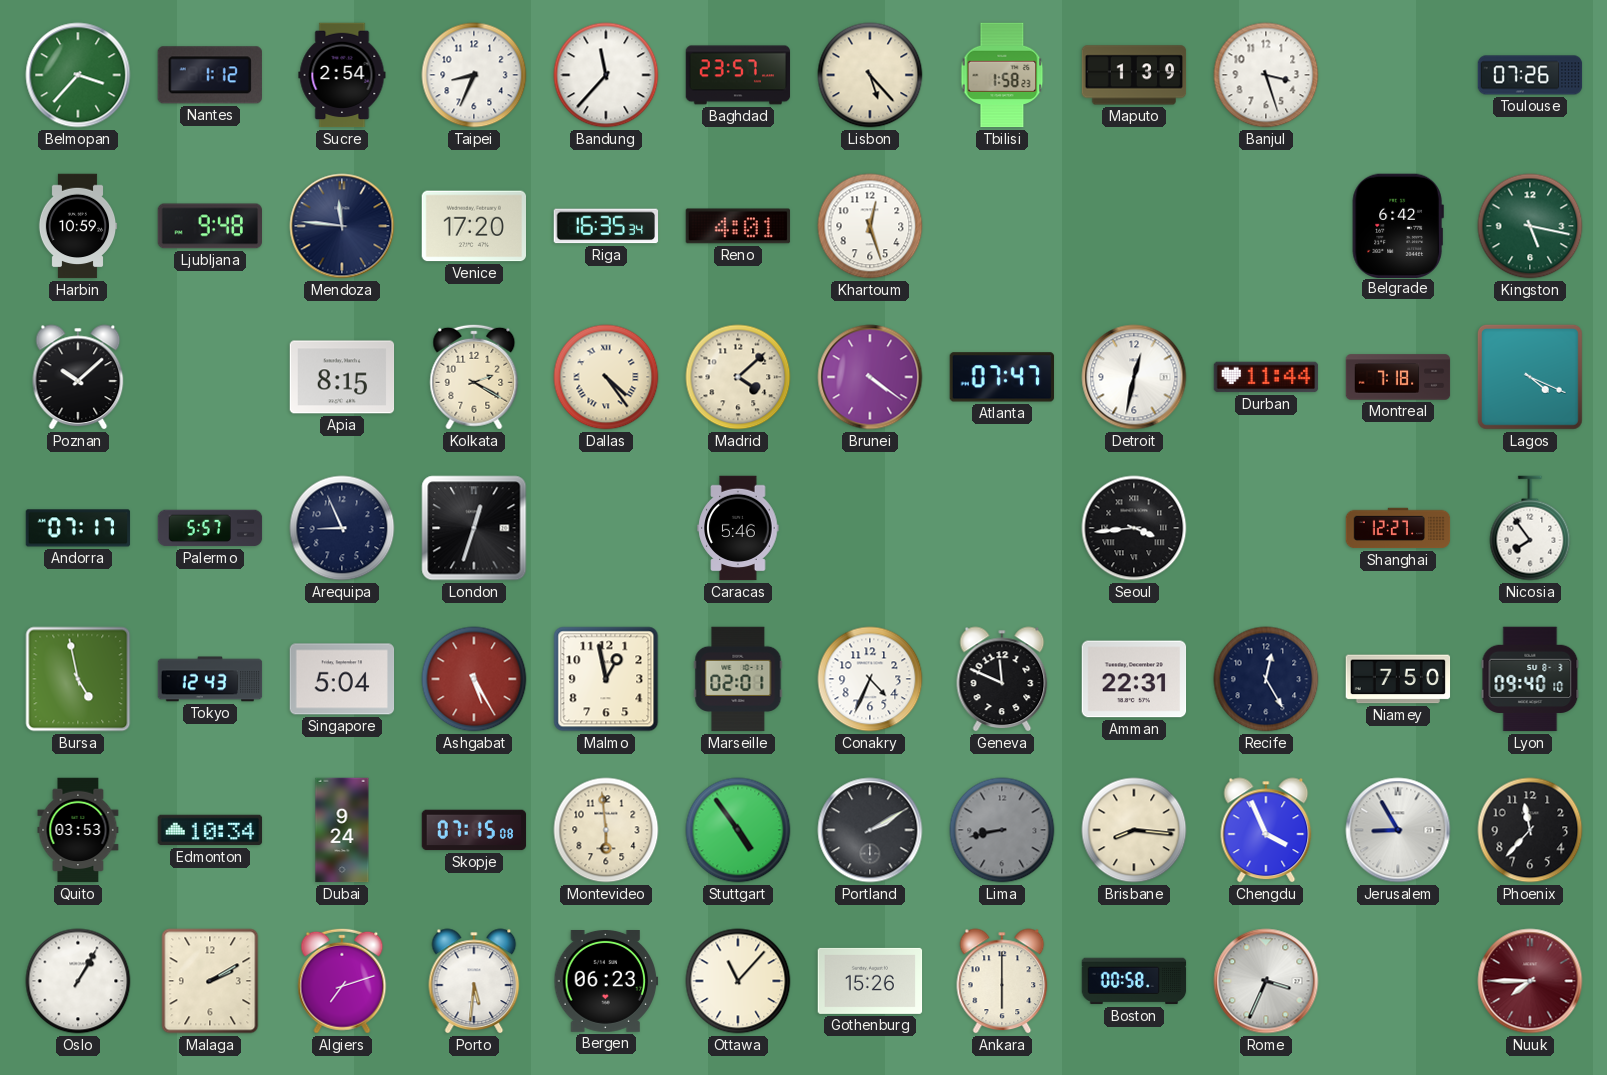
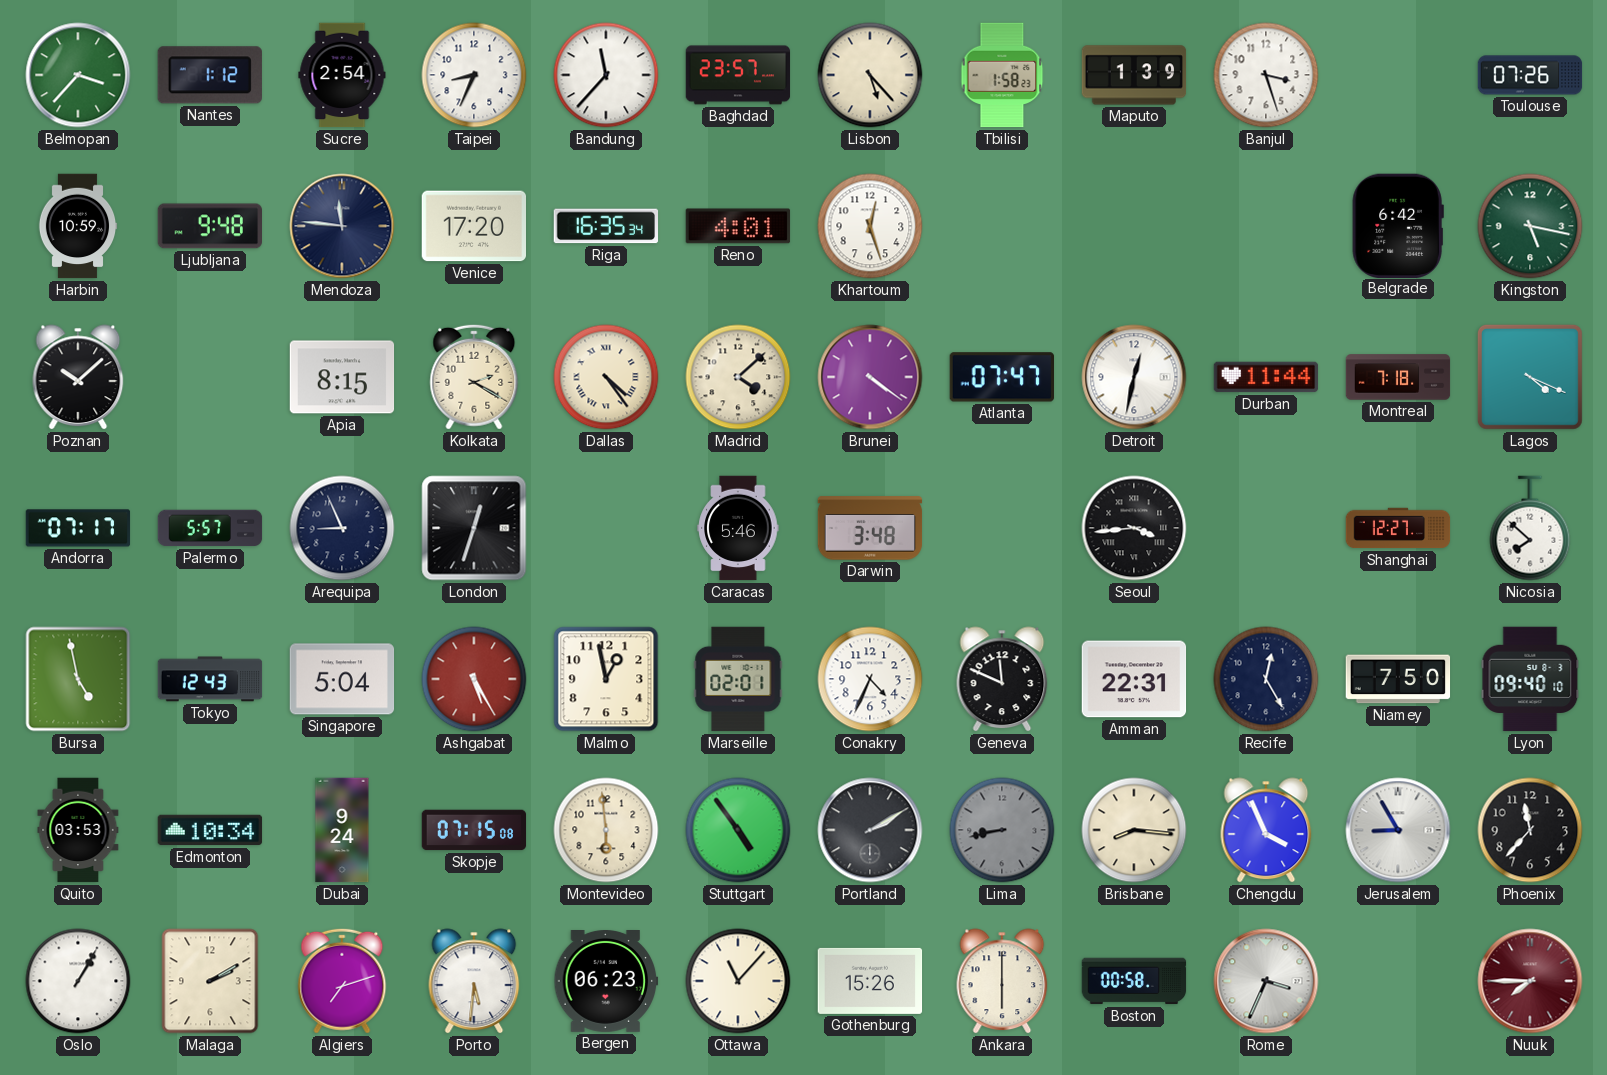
Darwin: none -> 3:48
Nicosia: 7:54 -> 7:52
